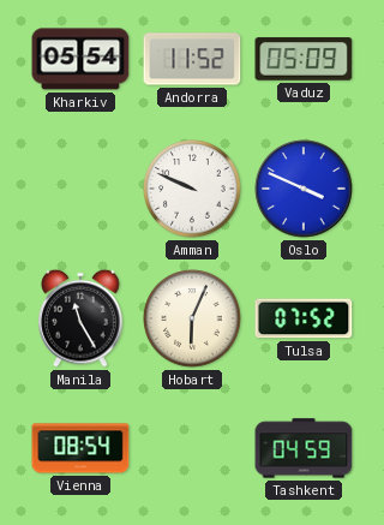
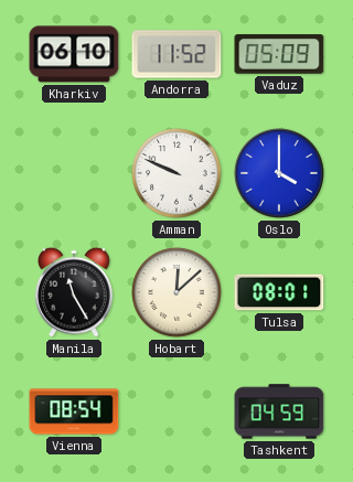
Kharkiv: 05:54 -> 06:10
Oslo: 3:49 -> 4:00
Hobart: 6:04 -> 12:08
Tulsa: 07:52 -> 08:01
